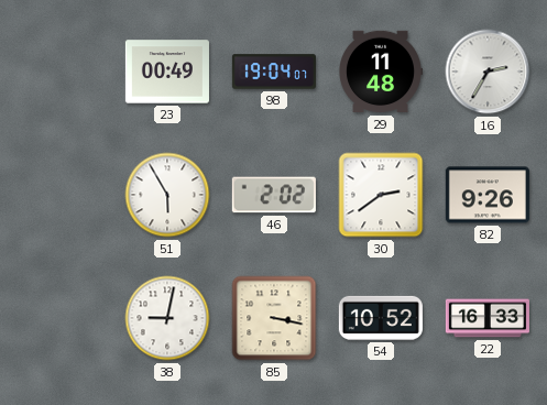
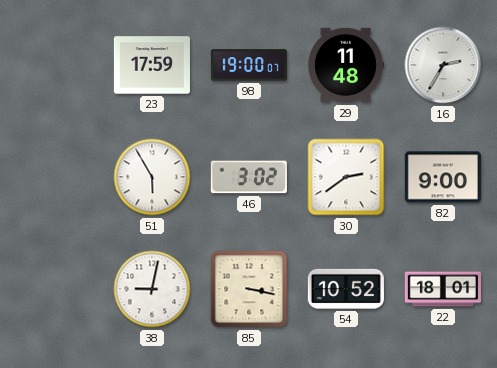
23: 00:49 -> 17:59
98: 19:04 -> 19:00
46: 2:02 -> 3:02
82: 9:26 -> 9:00
22: 16:33 -> 18:01
